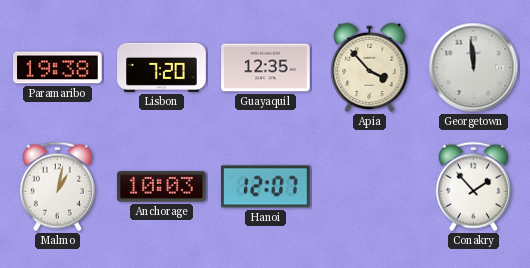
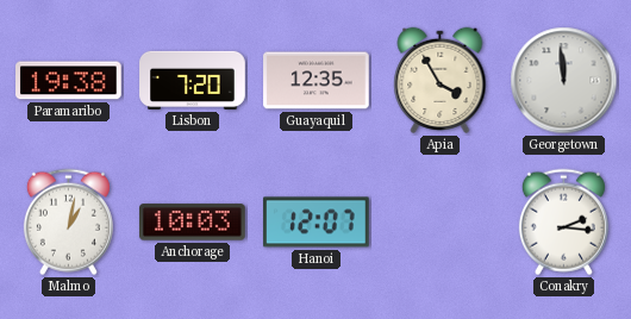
Apia: 3:53 -> 3:55
Conakry: 1:53 -> 2:16
